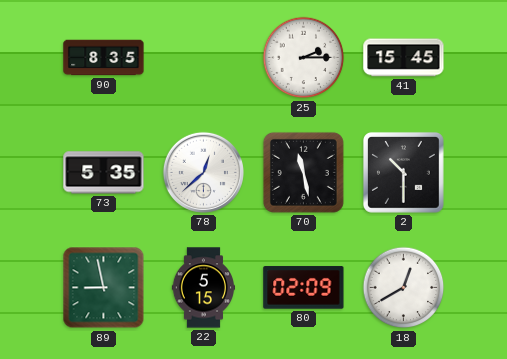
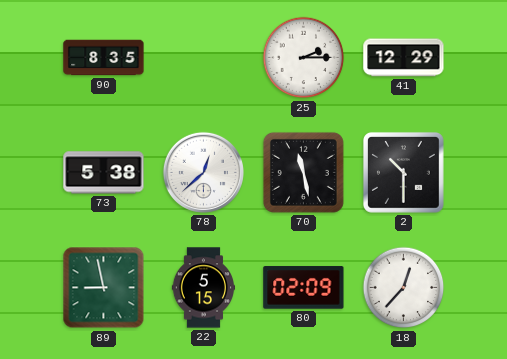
41: 15:45 -> 12:29
73: 5:35 -> 5:38
18: 12:40 -> 12:37
